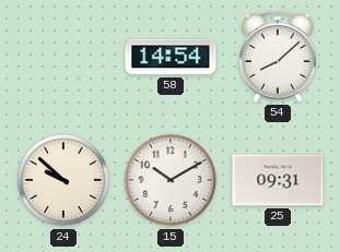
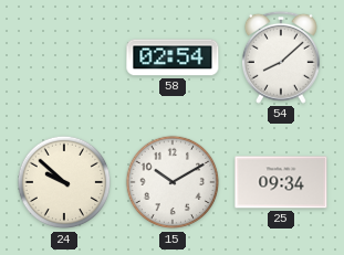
58: 14:54 -> 02:54
25: 09:31 -> 09:34
